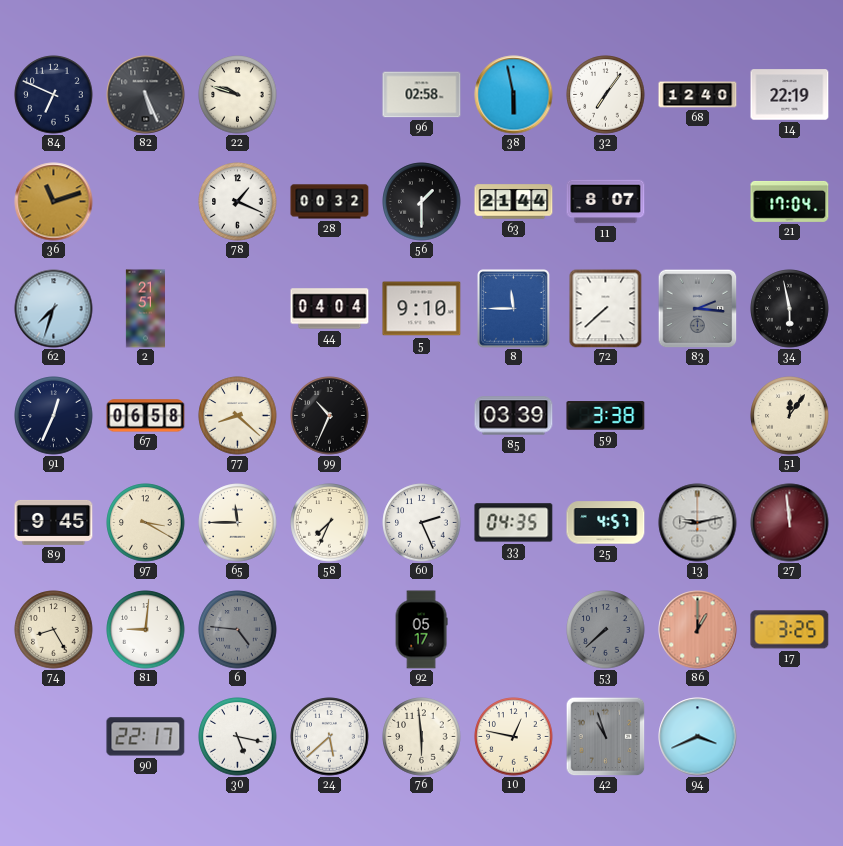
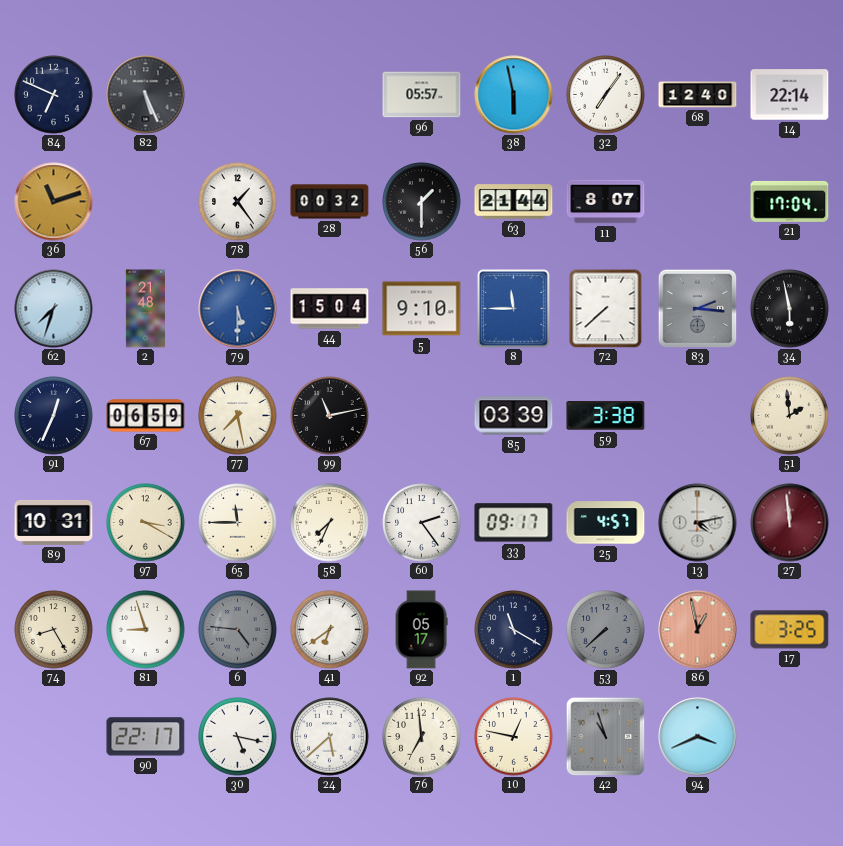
22: 9:48 -> none
96: 02:58 -> 05:57
14: 22:19 -> 22:14
78: 1:19 -> 1:24
2: 21:51 -> 21:48
79: none -> 5:30
44: 04:04 -> 15:04
67: 06:58 -> 06:59
77: 8:22 -> 7:28
99: 10:34 -> 11:13
51: 12:06 -> 1:59
89: 9:45 -> 10:31
60: 2:26 -> 2:24
33: 04:35 -> 09:17
13: 9:13 -> 4:13
81: 9:01 -> 8:57
41: none -> 6:39
1: none -> 11:20
86: 1:00 -> 12:58
76: 5:59 -> 6:59
